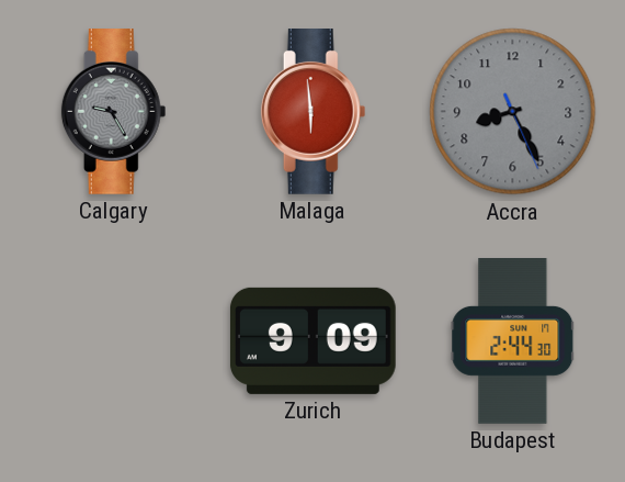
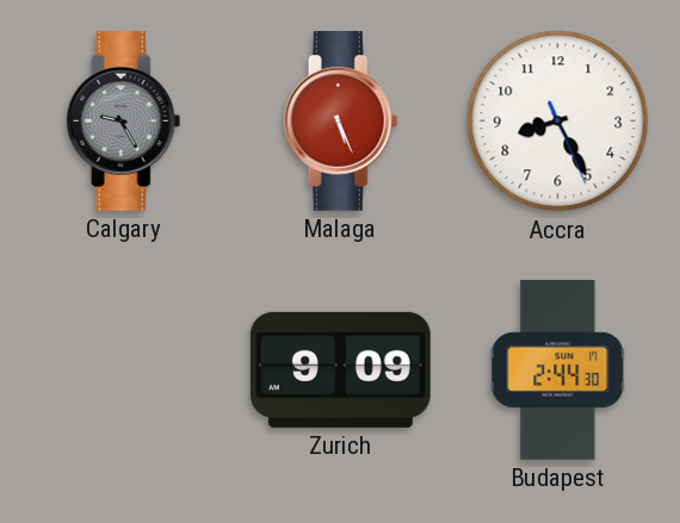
Malaga: 5:59 -> 5:26
Accra dial: grey -> white
